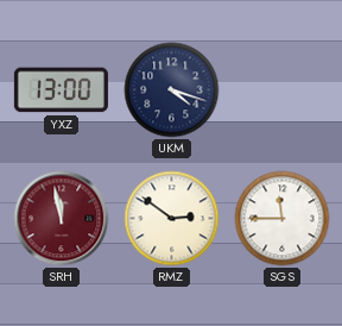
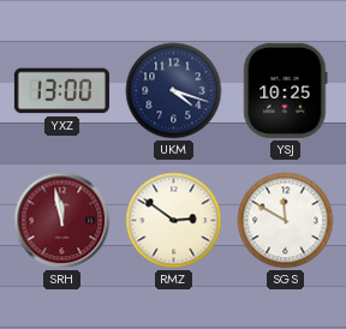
YSJ: none -> 10:25
SGS: 11:45 -> 11:50
